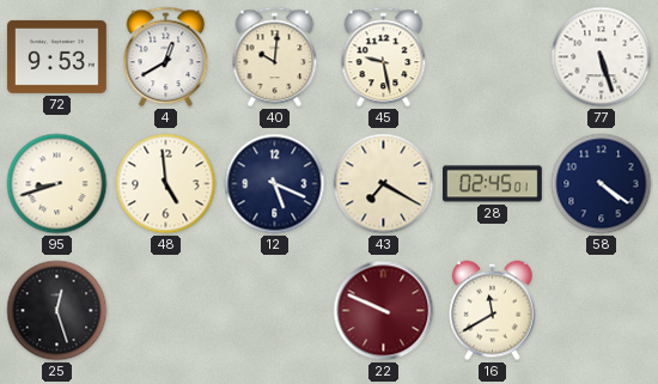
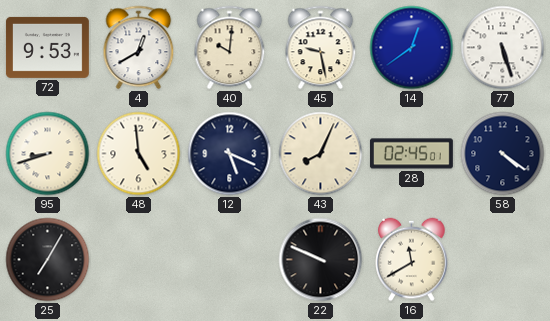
14: none -> 12:39
43: 7:20 -> 8:04
25: 12:27 -> 7:05
22 dial: burgundy -> black
